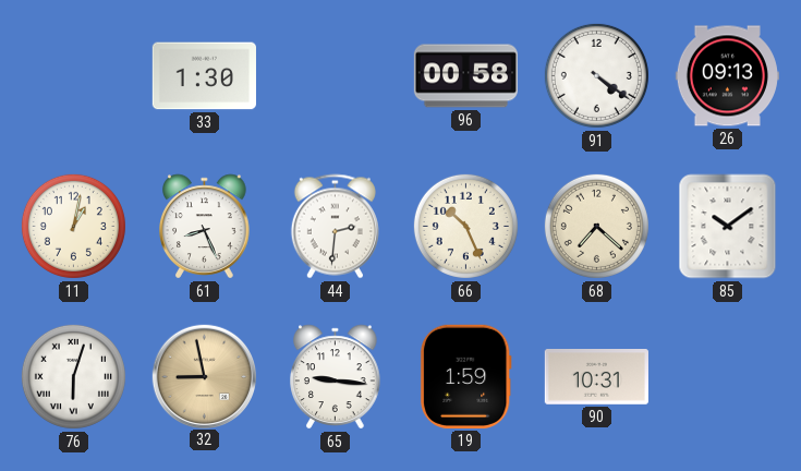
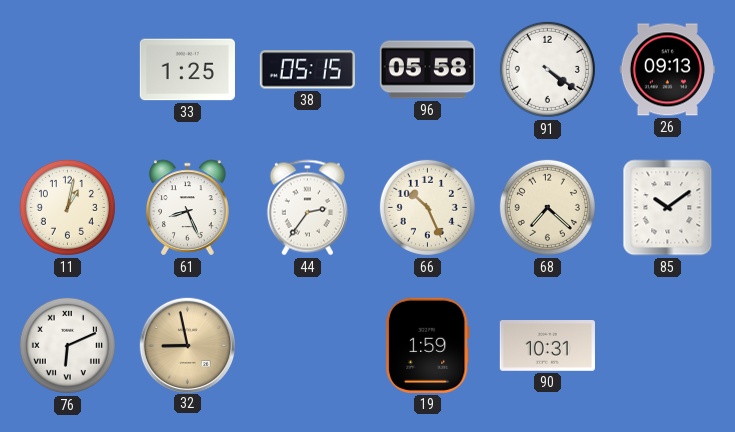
33: 1:30 -> 1:25
38: none -> 05:15
96: 00:58 -> 05:58
44: 2:31 -> 2:36
76: 6:03 -> 6:11
65: 9:16 -> none
